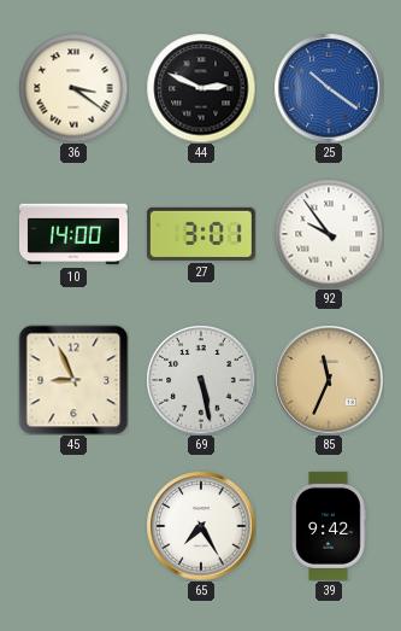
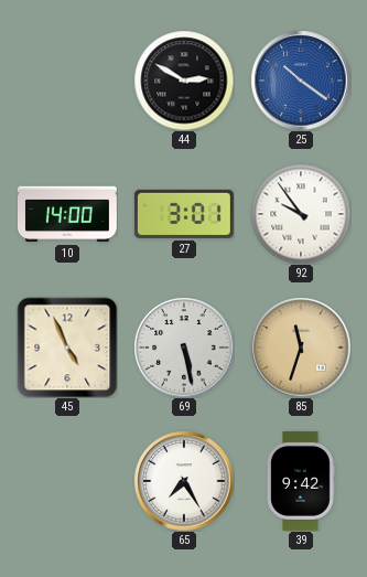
36: 3:21 -> none
44: 2:49 -> 2:50
45: 8:56 -> 4:56
85: 11:34 -> 11:33
